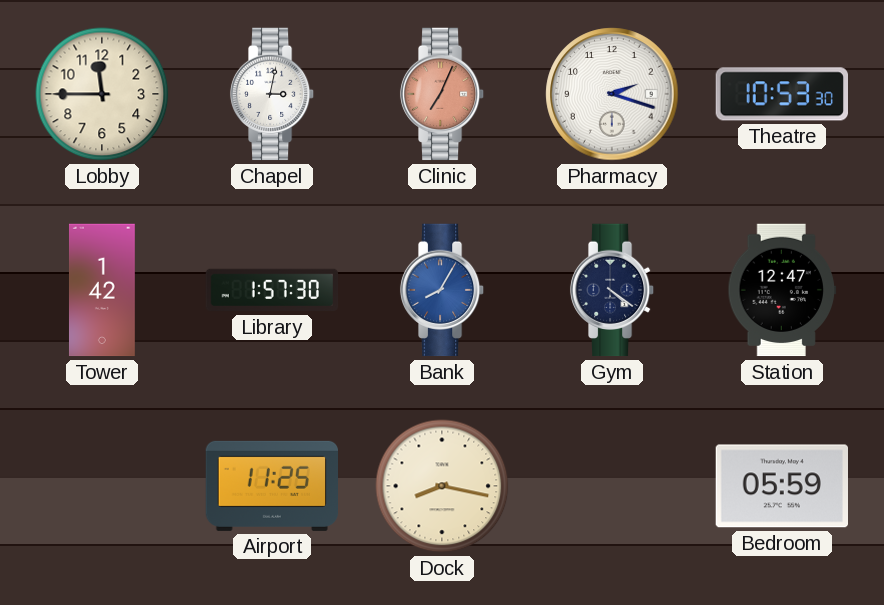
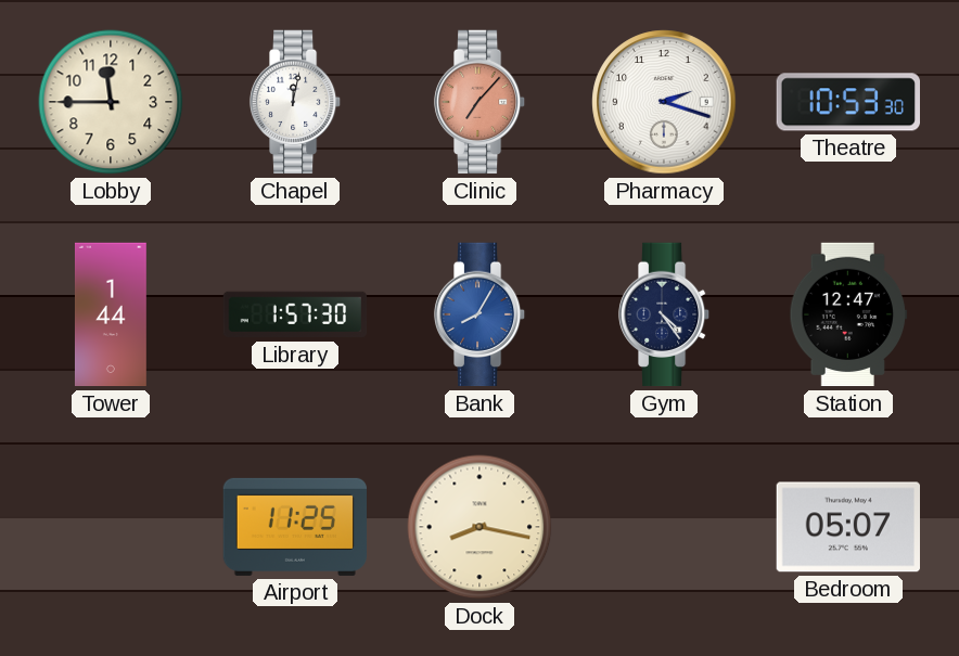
Chapel: 3:02 -> 12:02
Clinic: 7:04 -> 7:07
Tower: 1:42 -> 1:44
Gym: 4:21 -> 4:24
Bedroom: 05:59 -> 05:07
